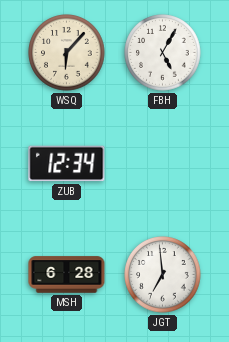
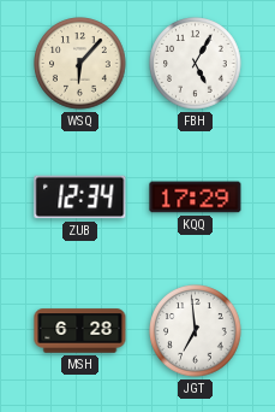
KQQ: none -> 17:29
